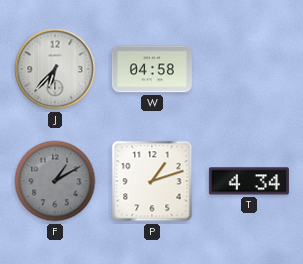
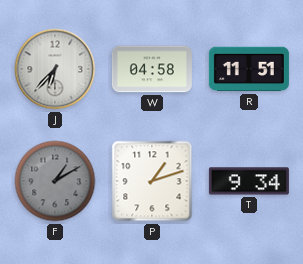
R: none -> 11:51
T: 4:34 -> 9:34
